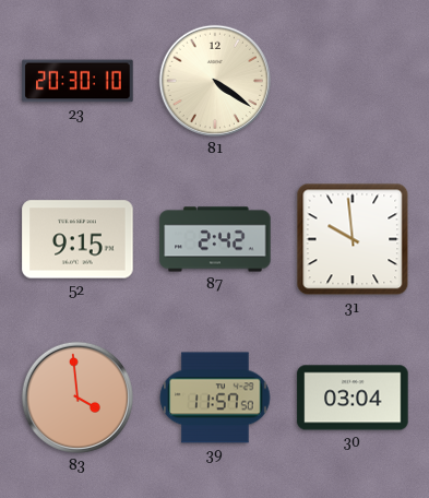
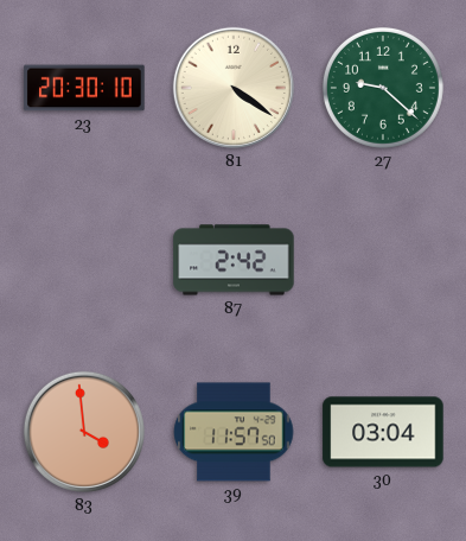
27: none -> 9:22
52: 9:15 -> none
31: 9:59 -> none
